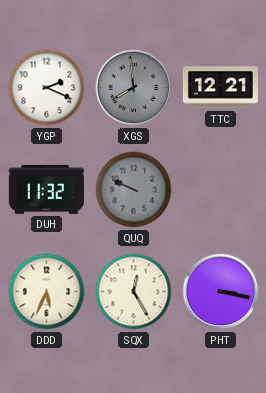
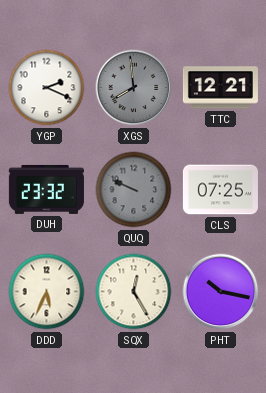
DUH: 11:32 -> 23:32
CLS: none -> 07:25
PHT: 3:17 -> 10:17
